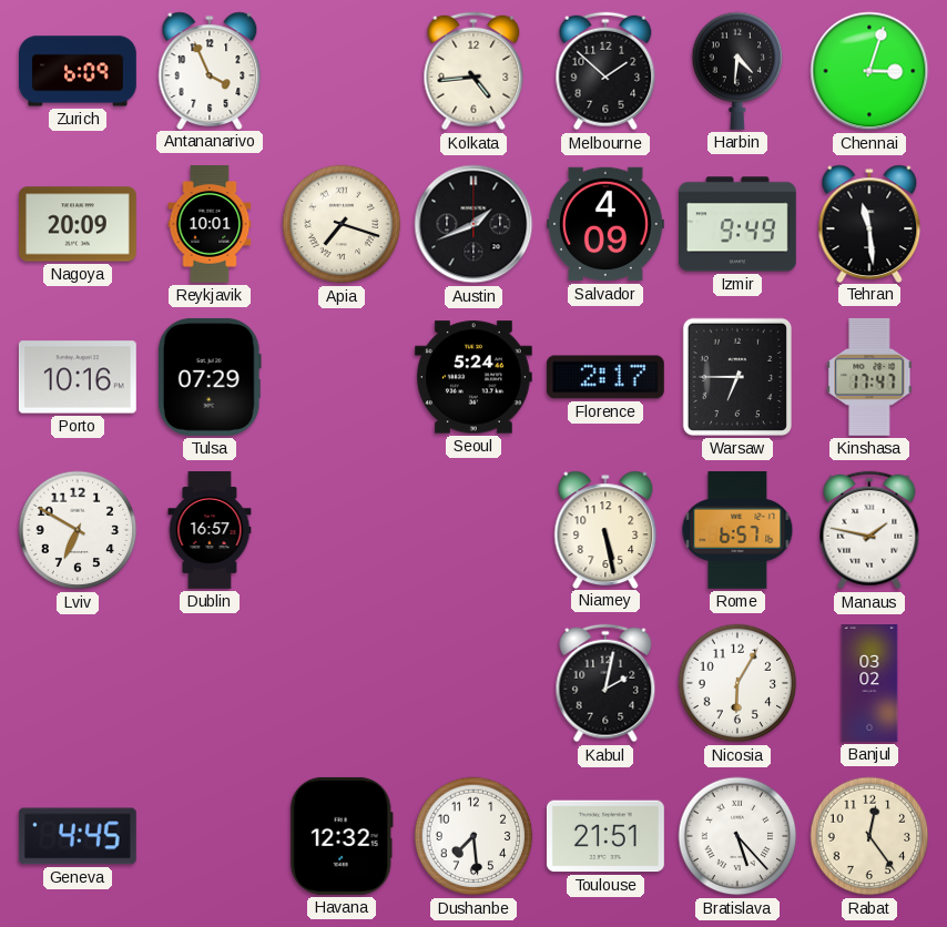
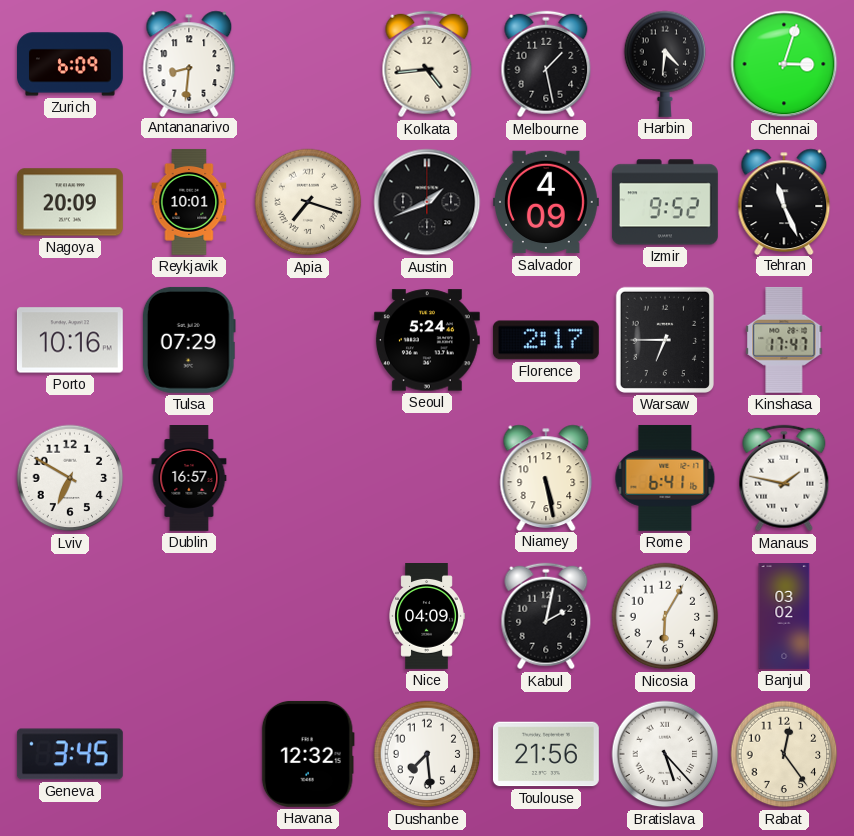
Antananarivo: 3:56 -> 8:31
Melbourne: 1:52 -> 1:28
Izmir: 9:49 -> 9:52
Tehran: 11:29 -> 11:26
Rome: 6:57 -> 6:41
Nice: none -> 04:09
Geneva: 4:45 -> 3:45
Toulouse: 21:51 -> 21:56
